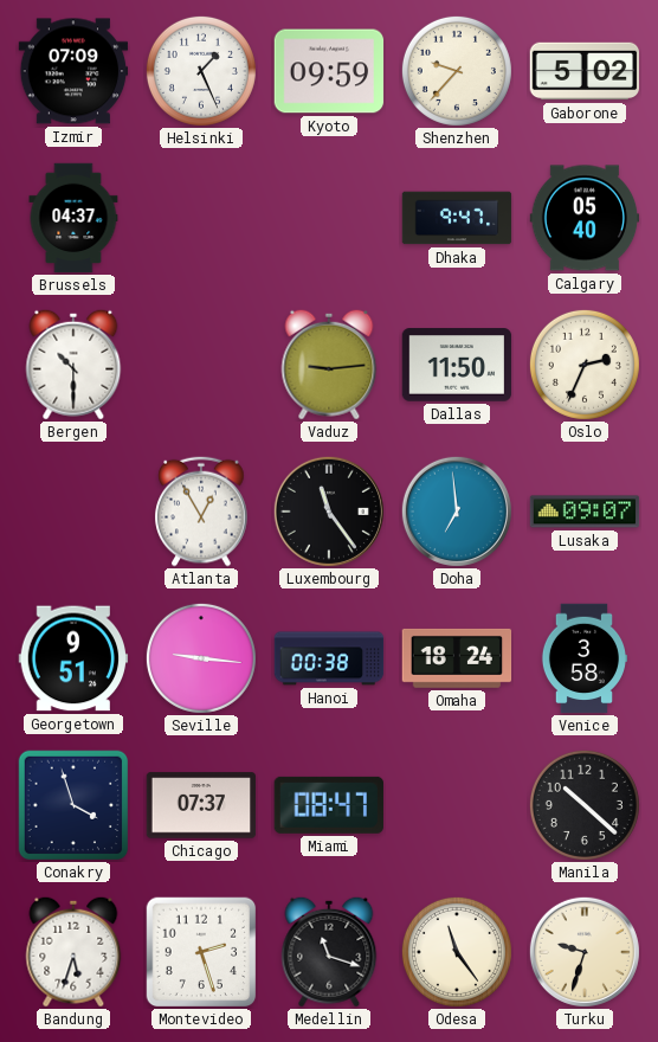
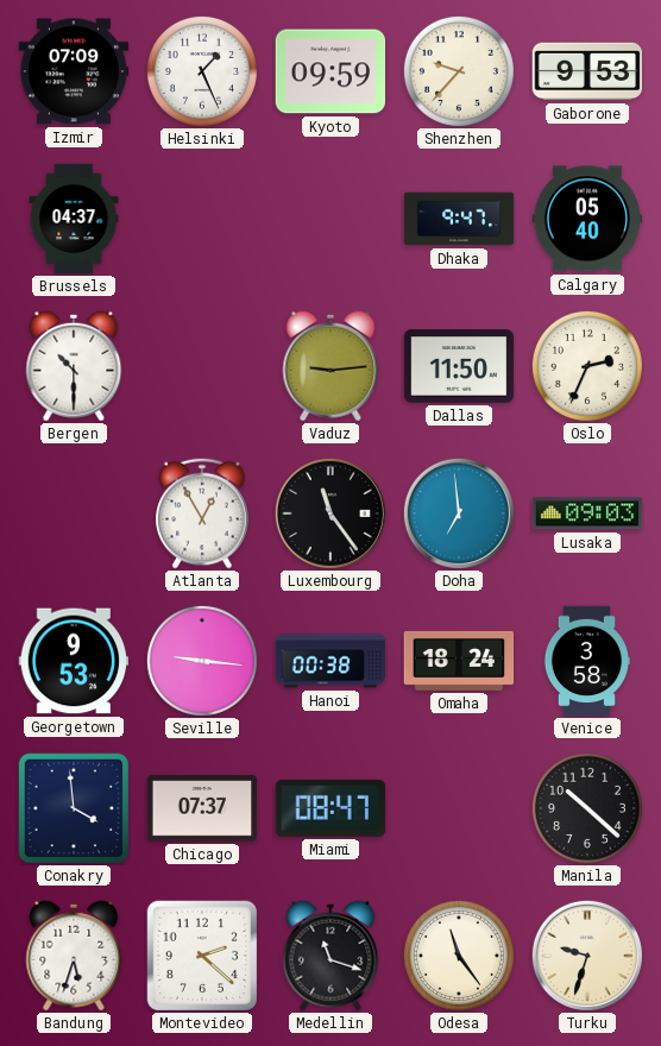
Gaborone: 5:02 -> 9:53
Lusaka: 09:07 -> 09:03
Georgetown: 9:51 -> 9:53
Conakry: 3:57 -> 3:59
Montevideo: 2:27 -> 2:22
